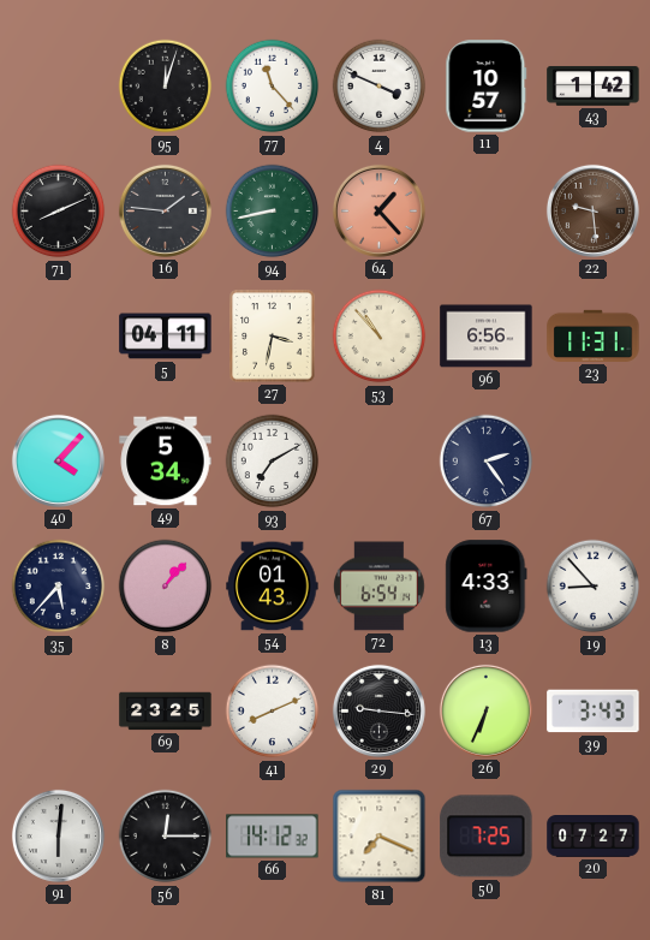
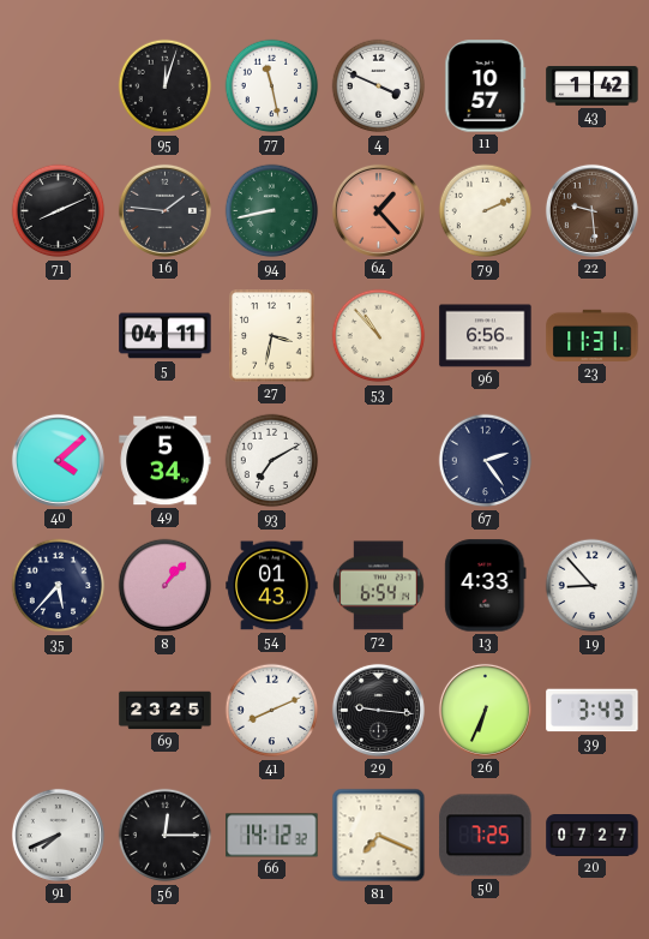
77: 11:23 -> 11:28
79: none -> 2:11
40: 4:07 -> 4:08
91: 6:01 -> 7:41
